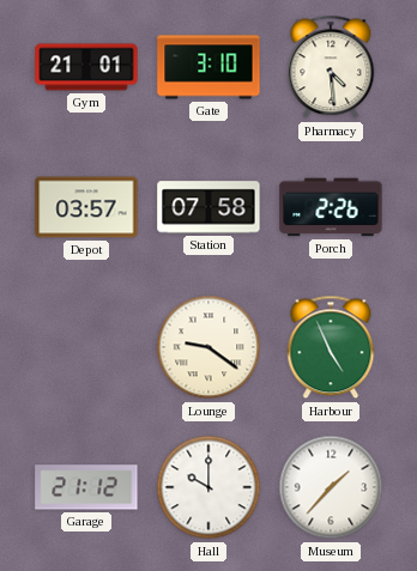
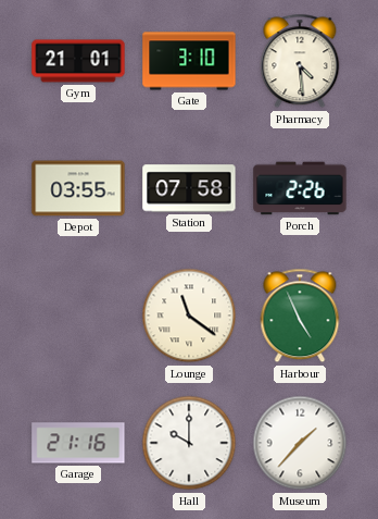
Depot: 03:57 -> 03:55
Lounge: 9:21 -> 11:21
Garage: 21:12 -> 21:16
